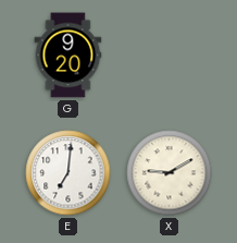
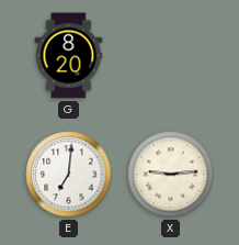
G: 9:20 -> 8:20
X: 9:10 -> 9:14
